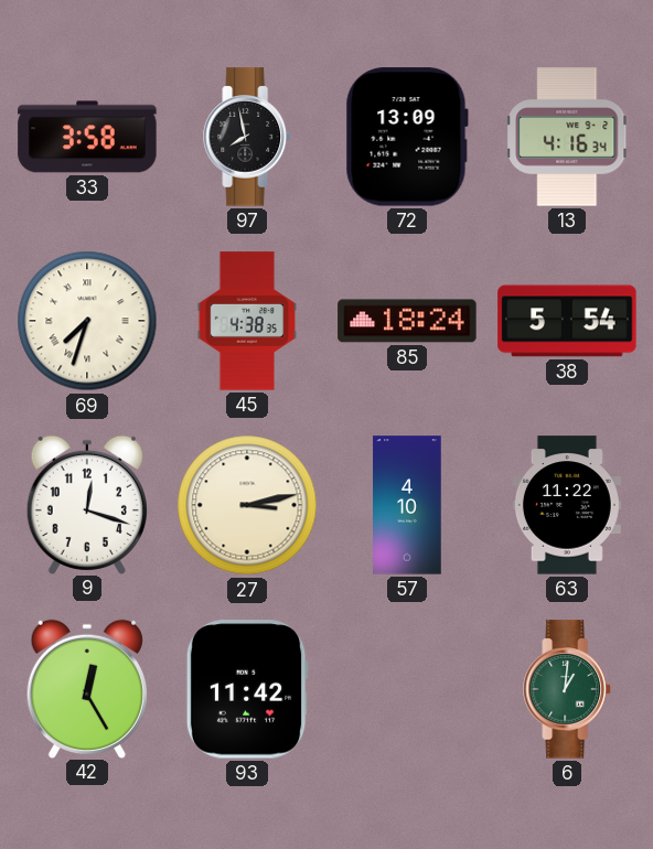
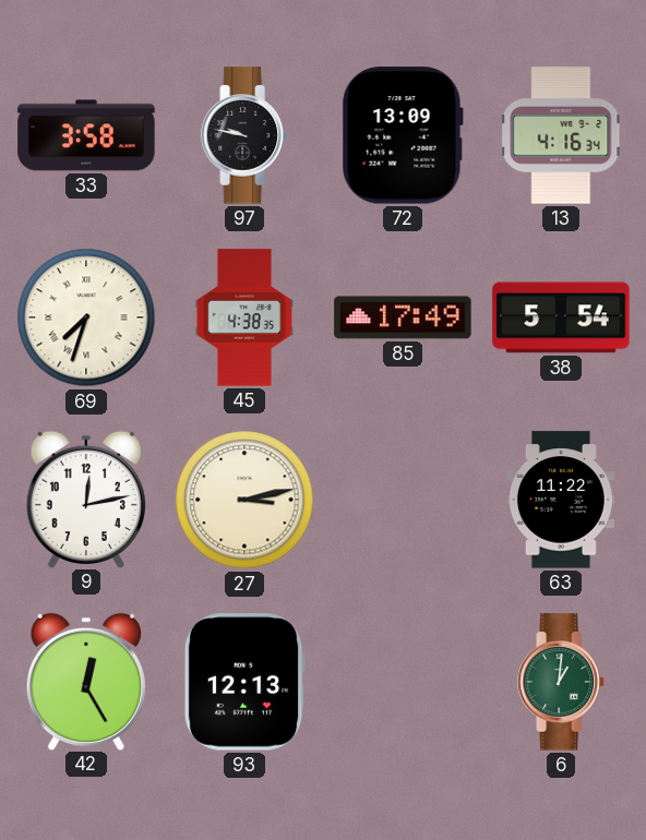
97: 7:58 -> 9:47
85: 18:24 -> 17:49
9: 12:18 -> 12:13
57: 4:10 -> none
93: 11:42 -> 12:13
